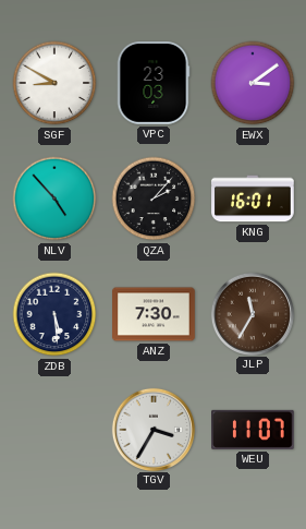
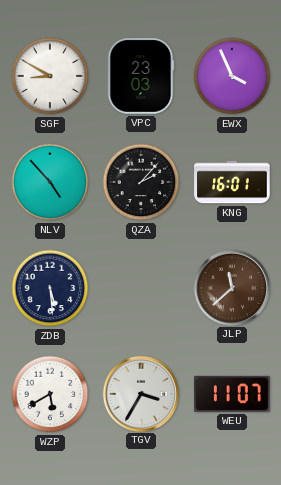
EWX: 3:09 -> 3:56
ANZ: 7:30 -> none
JLP: 11:35 -> 11:38
WZP: none -> 5:40
